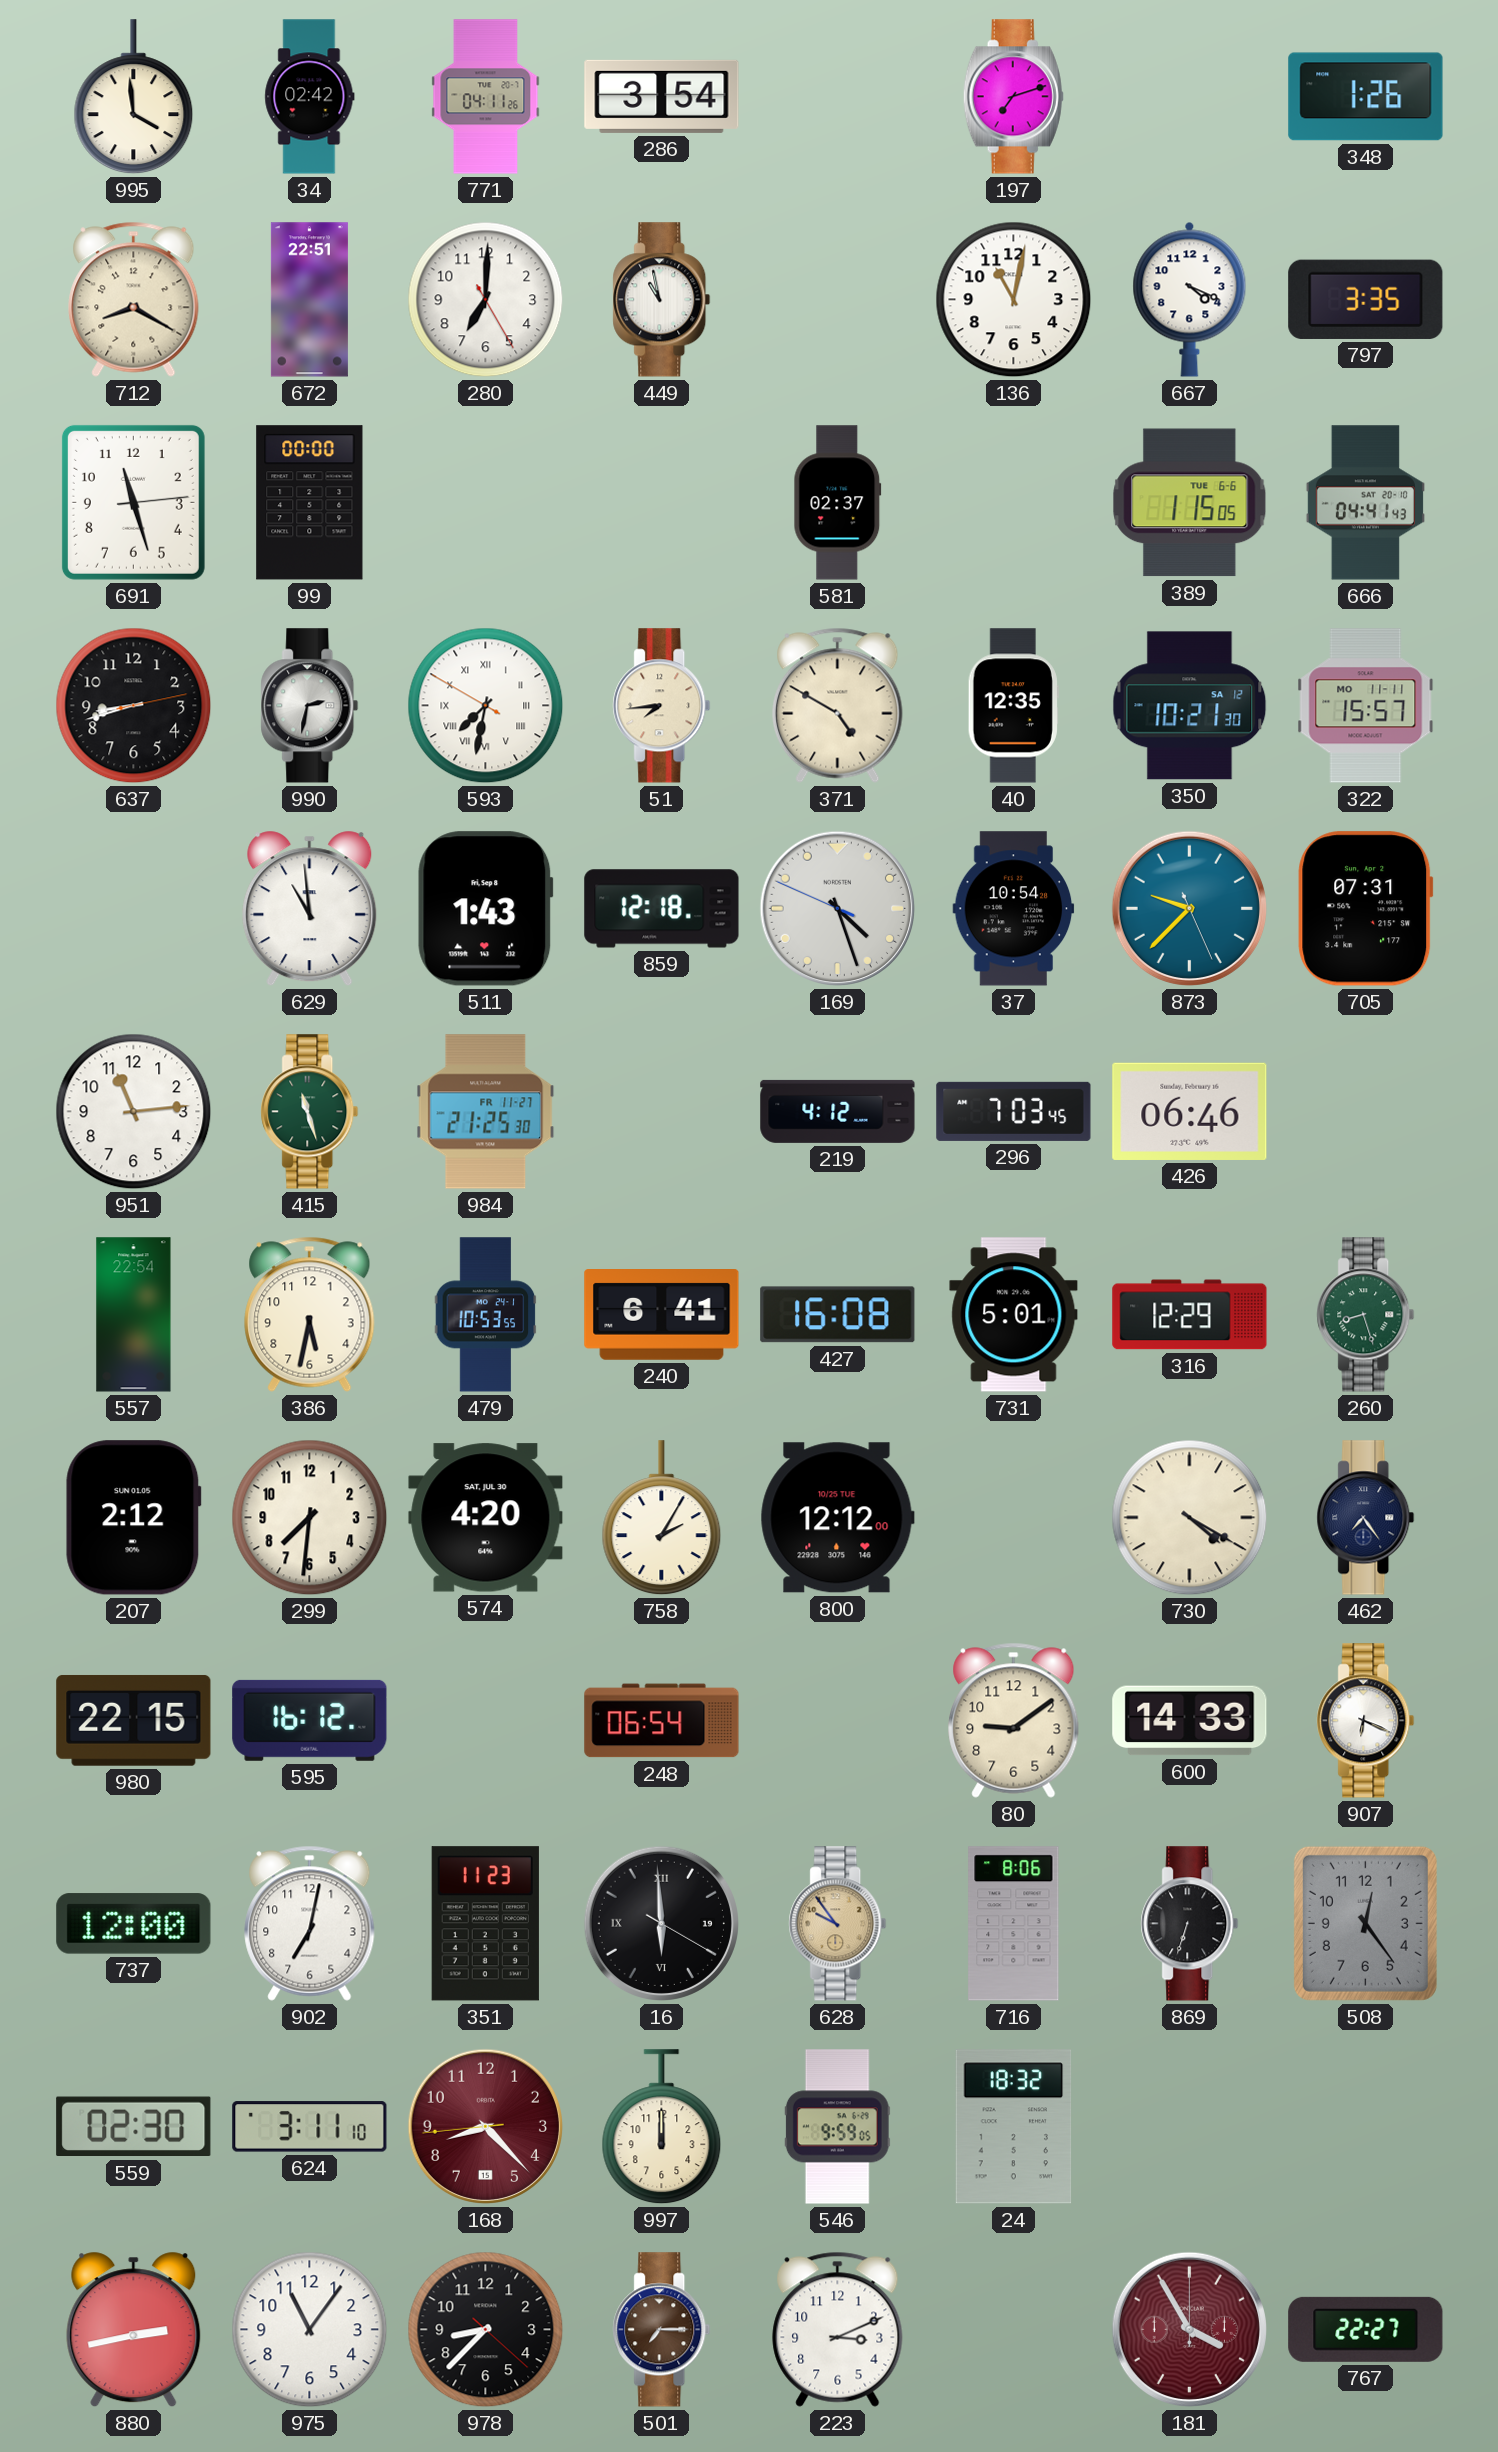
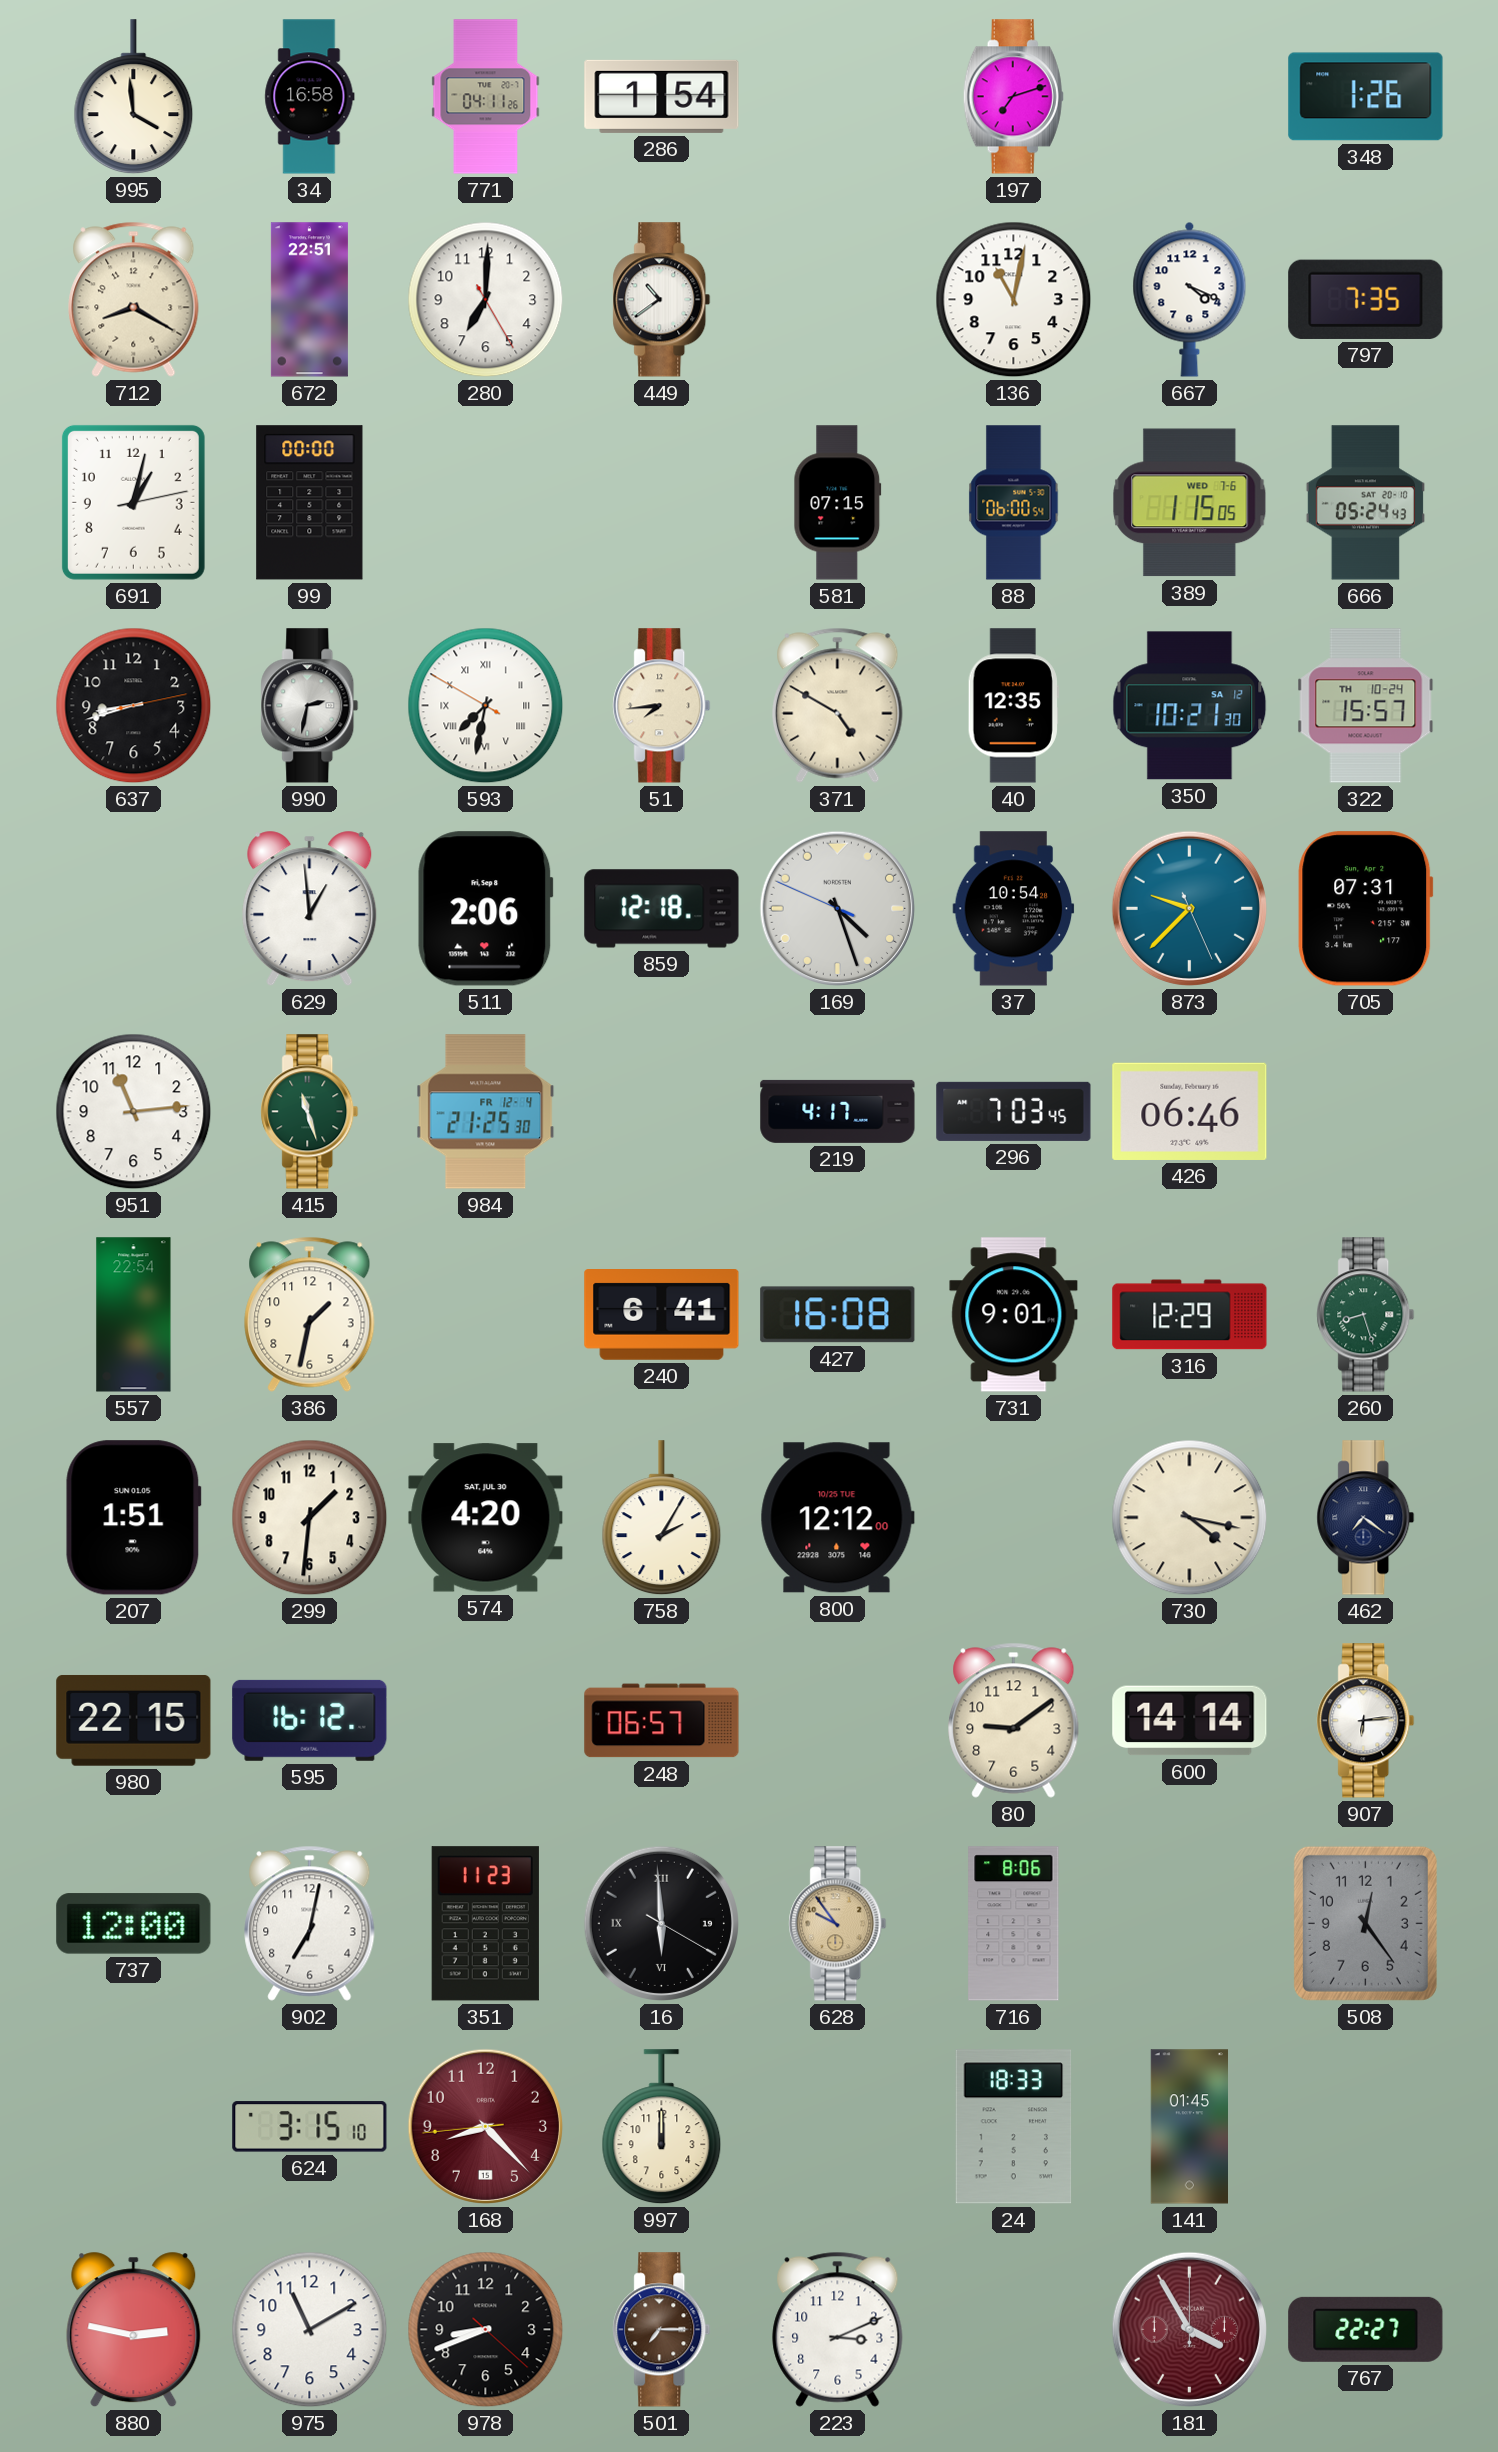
34: 02:42 -> 16:58
286: 3:54 -> 1:54
449: 10:58 -> 10:39
797: 3:35 -> 7:35
691: 11:27 -> 1:02
581: 02:37 -> 07:15
88: none -> 06:00
389 date: TUE 6-6 -> WED 7-6
666: 04:41 -> 05:24
322 date: MO 11-11 -> TH 10-24
629: 10:59 -> 12:59
511: 1:43 -> 2:06
984 date: FR 11-27 -> FR 12-4
219: 4:12 -> 4:17
386: 5:32 -> 1:32
479: 10:53 -> none
731: 5:01 -> 9:01
207: 2:12 -> 1:51
299: 7:31 -> 1:31
730: 4:20 -> 4:17
462: 7:24 -> 7:21
248: 06:54 -> 06:57
600: 14:33 -> 14:14
907: 6:19 -> 6:14
869: 6:33 -> none
559: 02:30 -> none
624: 3:11 -> 3:15
546: 9:59 -> none
24: 18:32 -> 18:33
141: none -> 01:45
880: 2:43 -> 2:47
975: 11:06 -> 11:10
978: 8:37 -> 8:41
